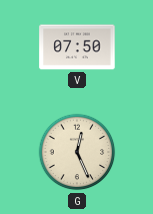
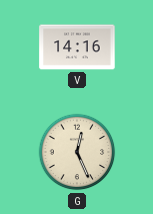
V: 07:50 -> 14:16
